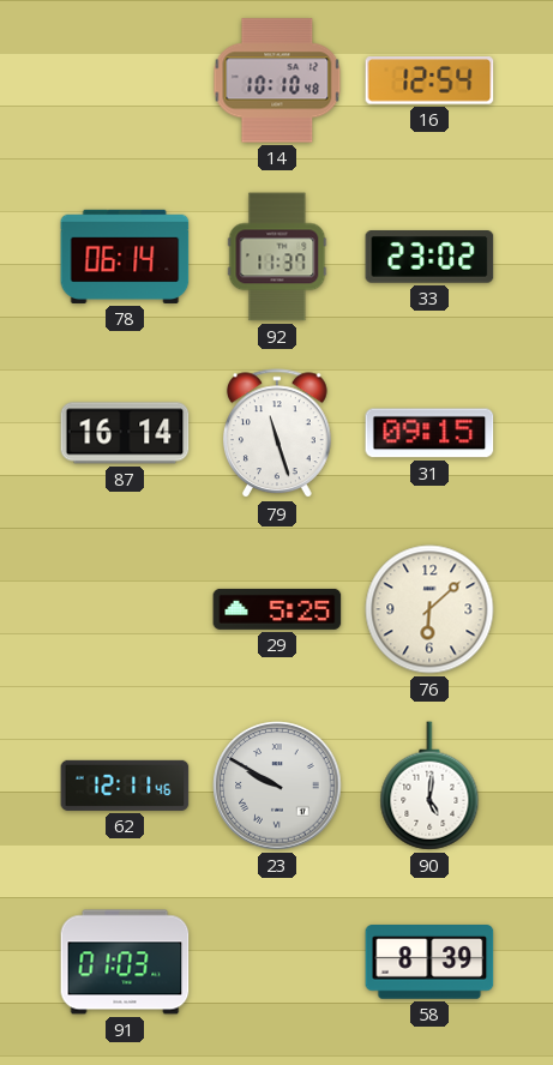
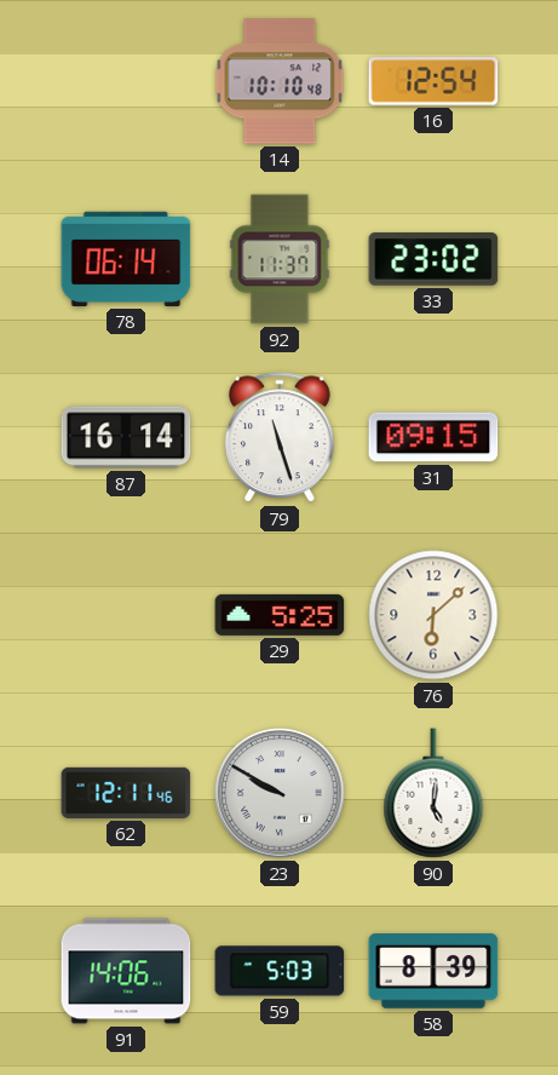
91: 01:03 -> 14:06
59: none -> 5:03
